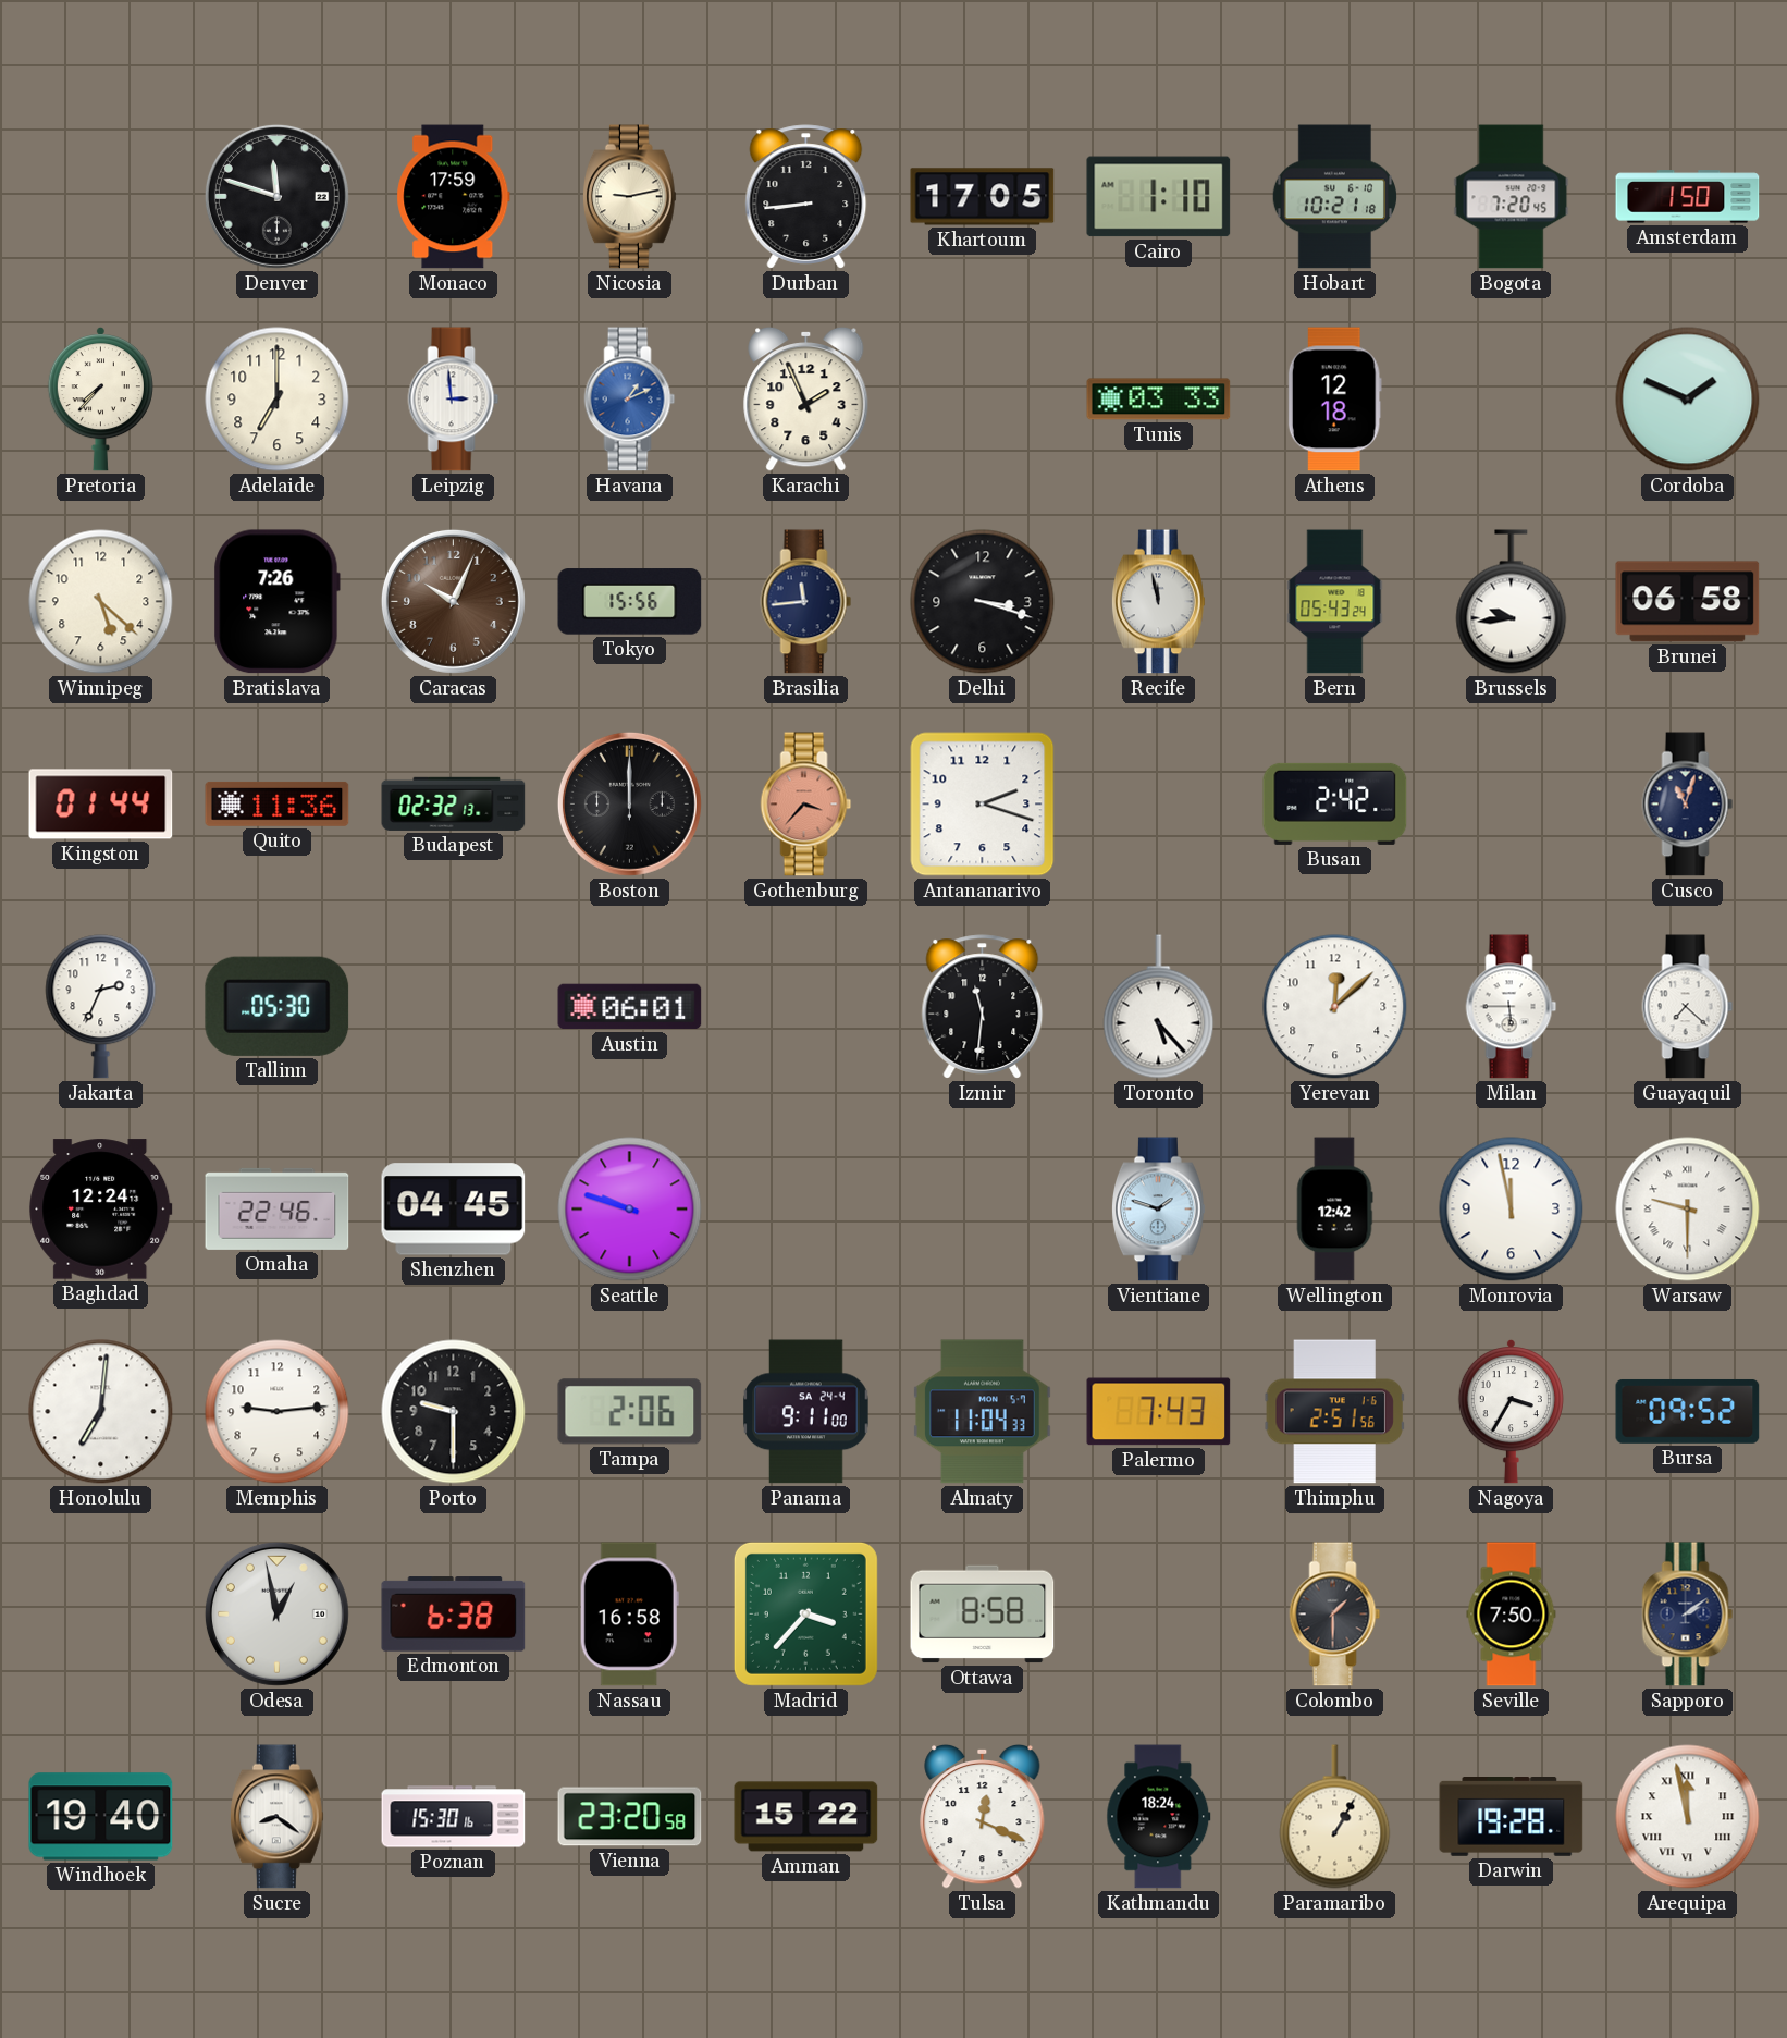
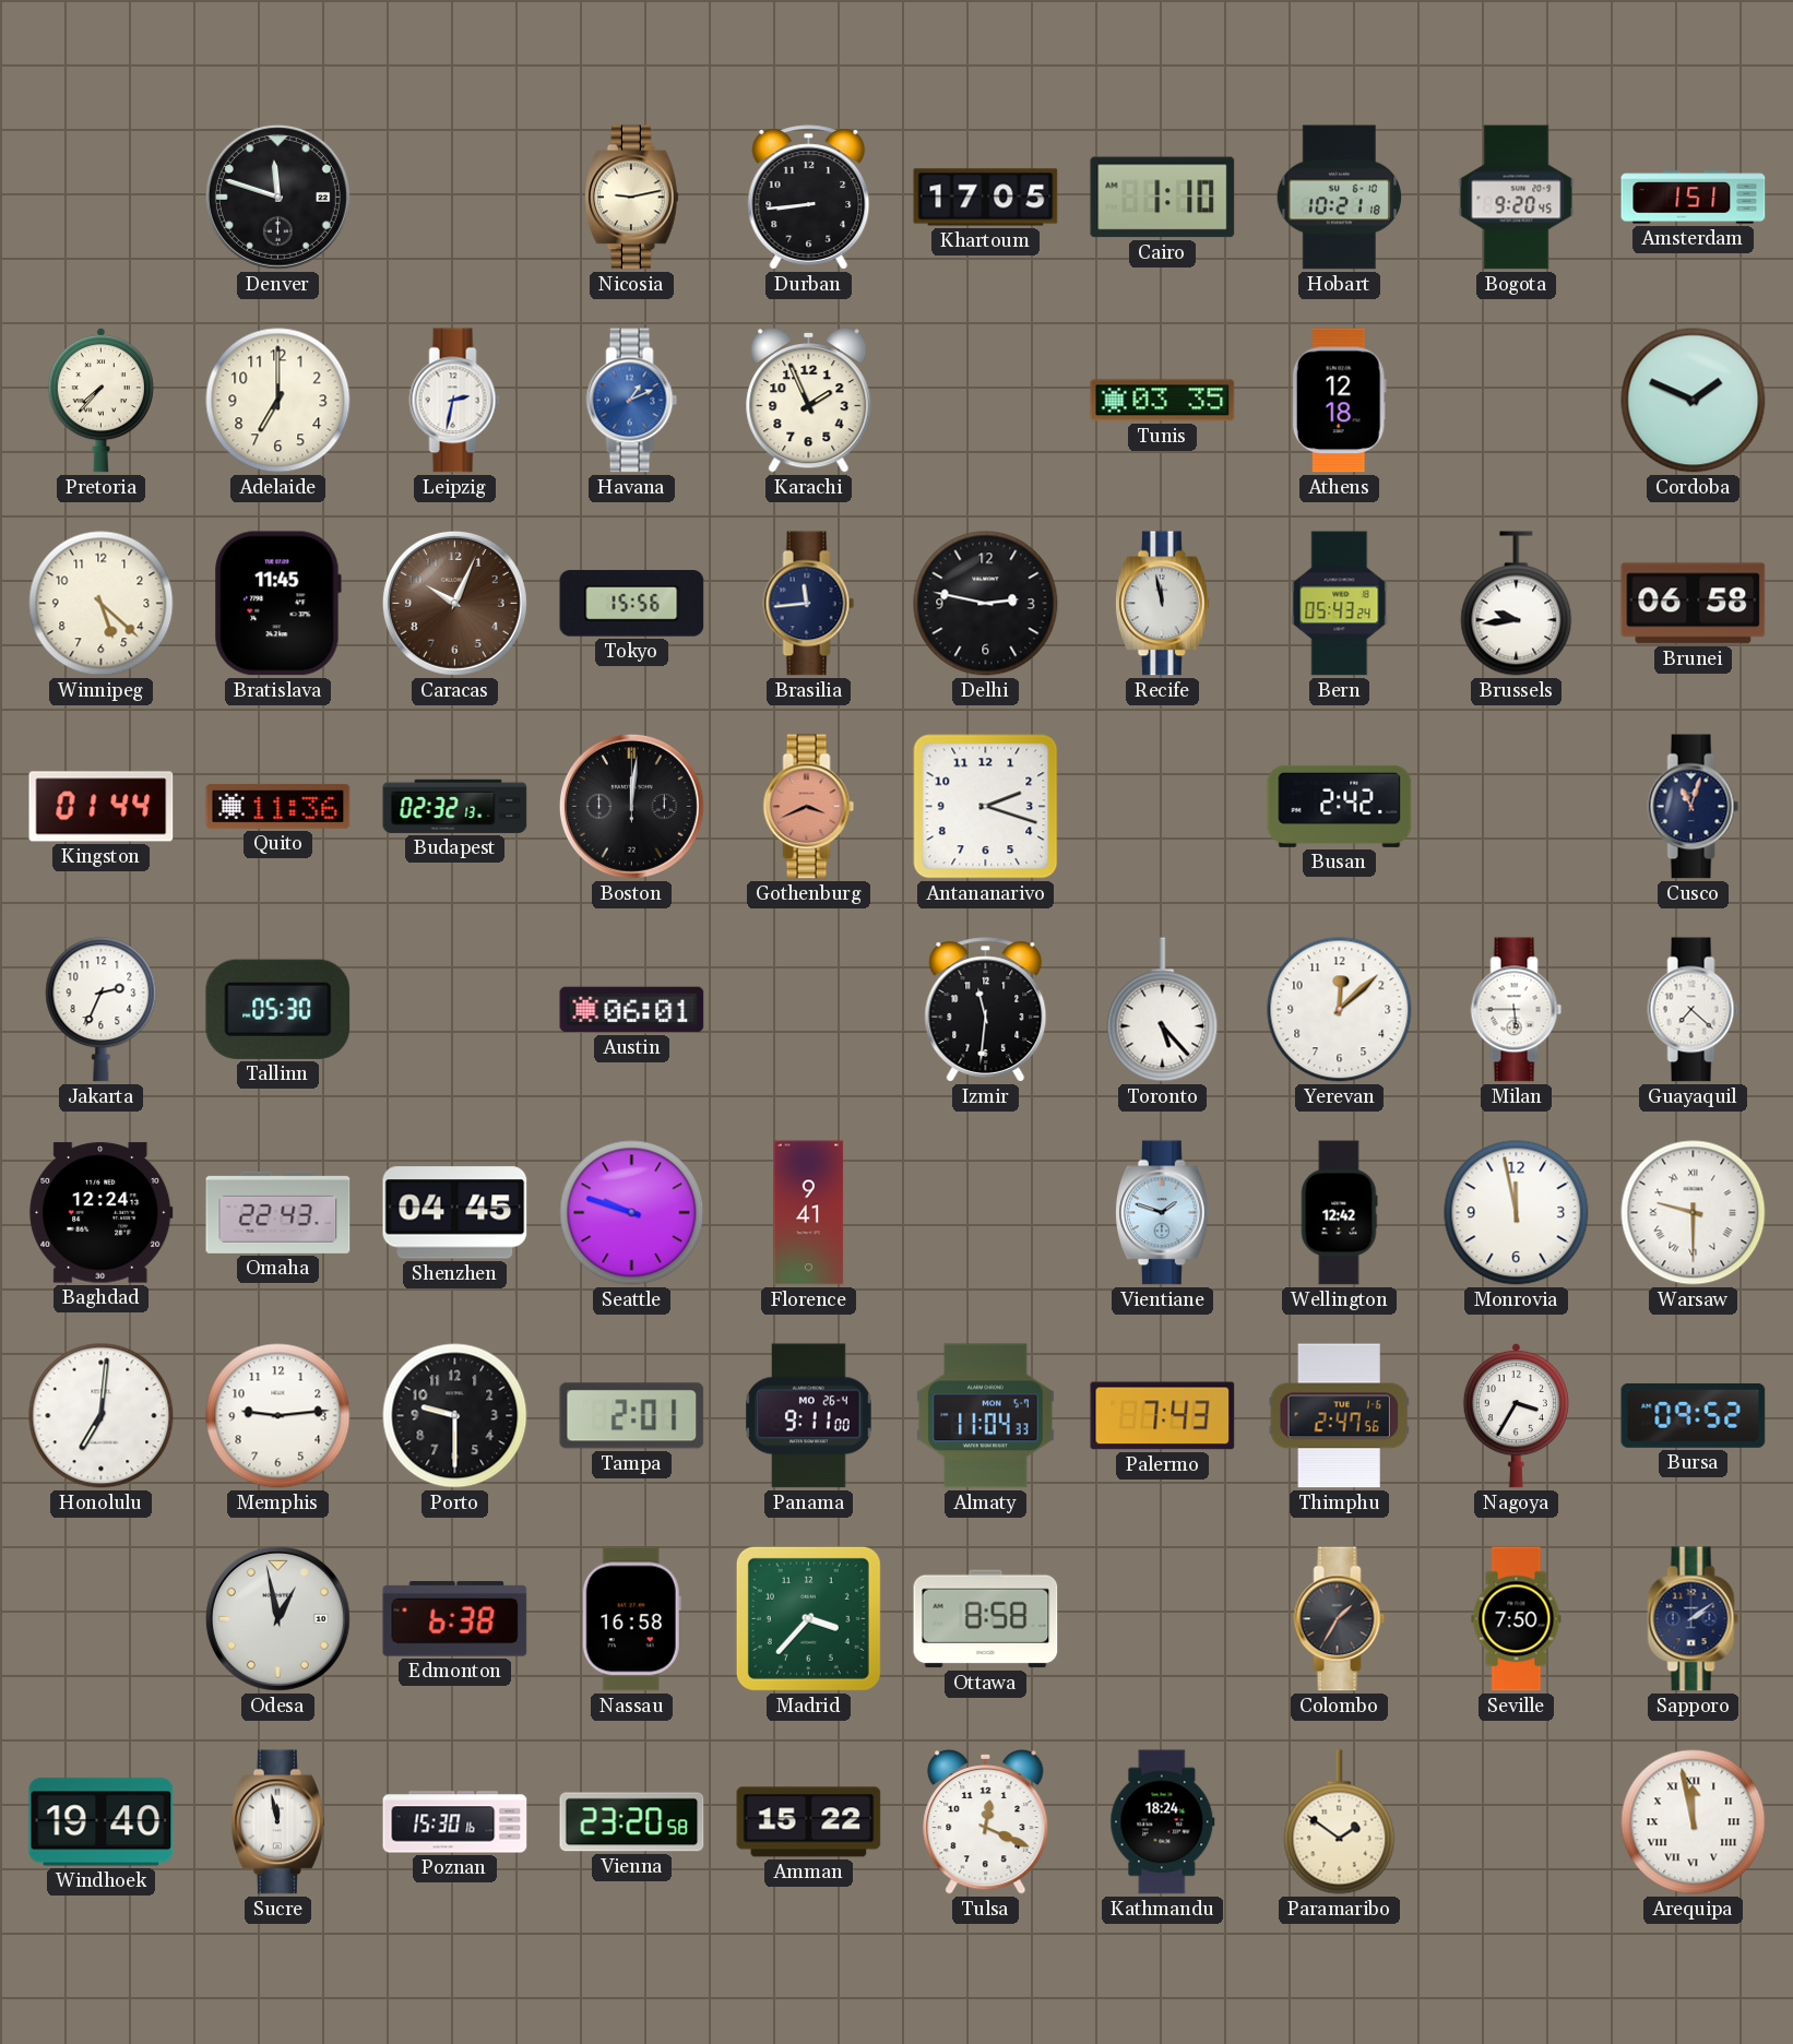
Monaco: 17:59 -> none
Bogota: 7:20 -> 9:20
Amsterdam: 1:50 -> 1:51
Leipzig: 2:59 -> 2:32
Tunis: 03:33 -> 03:35
Bratislava: 7:26 -> 11:45
Delhi: 3:18 -> 2:47
Boston: 12:00 -> 12:01
Gothenburg: 3:37 -> 3:41
Omaha: 22:46 -> 22:43
Florence: none -> 9:41
Tampa: 2:06 -> 2:01
Panama date: SA 24-4 -> MO 26-4
Thimphu: 2:51 -> 2:47
Colombo: 1:30 -> 1:35
Sucre: 8:21 -> 11:58
Paramaribo: 1:05 -> 1:51
Darwin: 19:28 -> none
